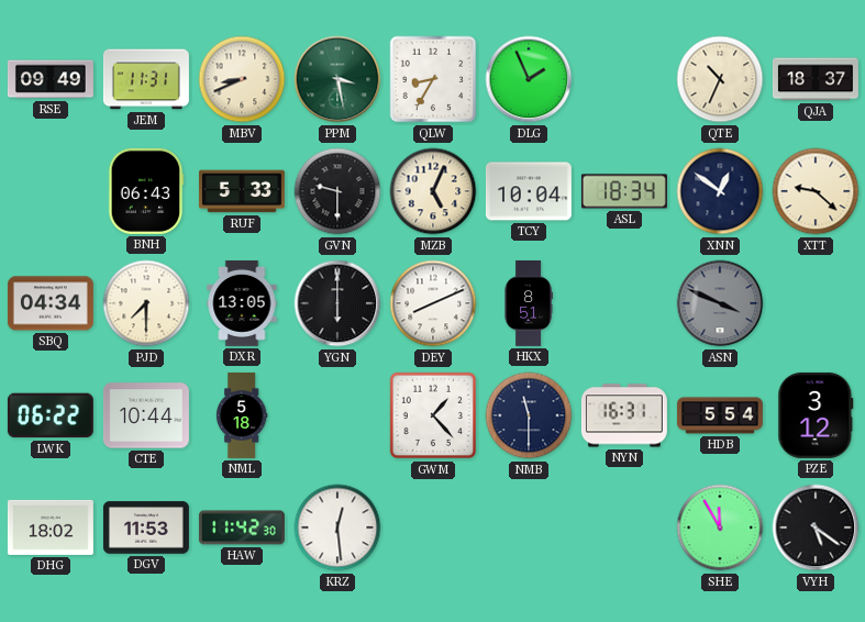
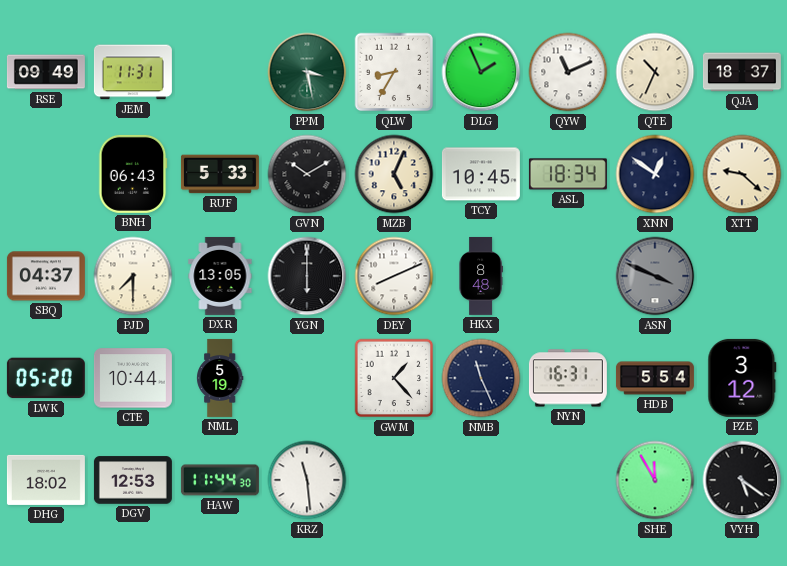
MBV: 8:41 -> none
QYW: none -> 11:11
GVN: 9:30 -> 10:10
TCY: 10:04 -> 10:45
SBQ: 04:34 -> 04:37
HKX: 8:51 -> 8:48
LWK: 06:22 -> 05:20
NML: 5:18 -> 5:19
NMB: 11:30 -> 11:26
DGV: 11:53 -> 12:53
HAW: 11:42 -> 11:44
KRZ: 12:29 -> 11:29
